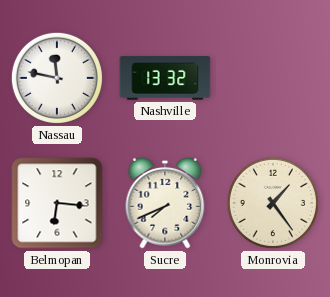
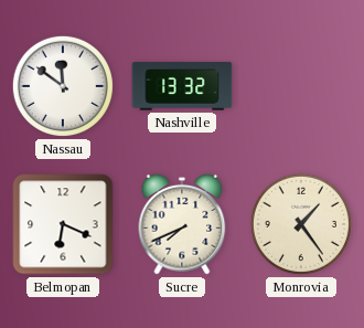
Nassau: 11:47 -> 11:51
Belmopan: 6:16 -> 6:19
